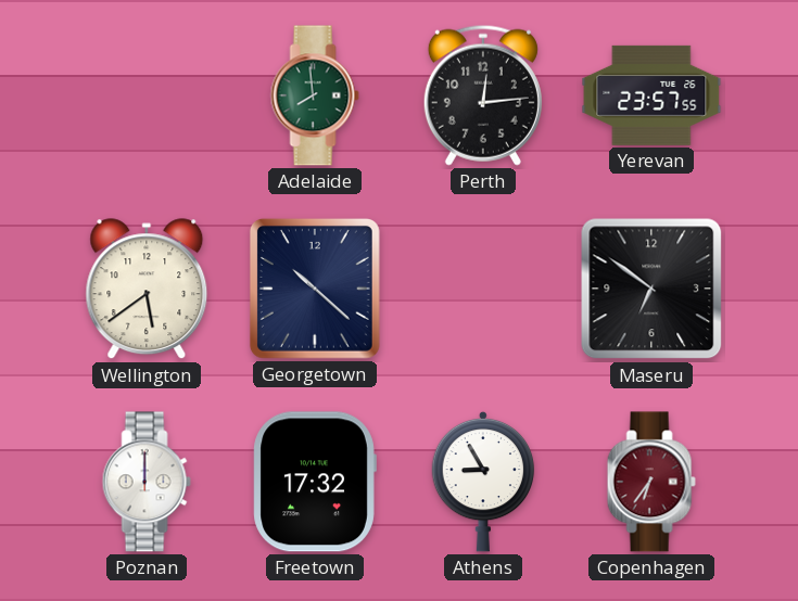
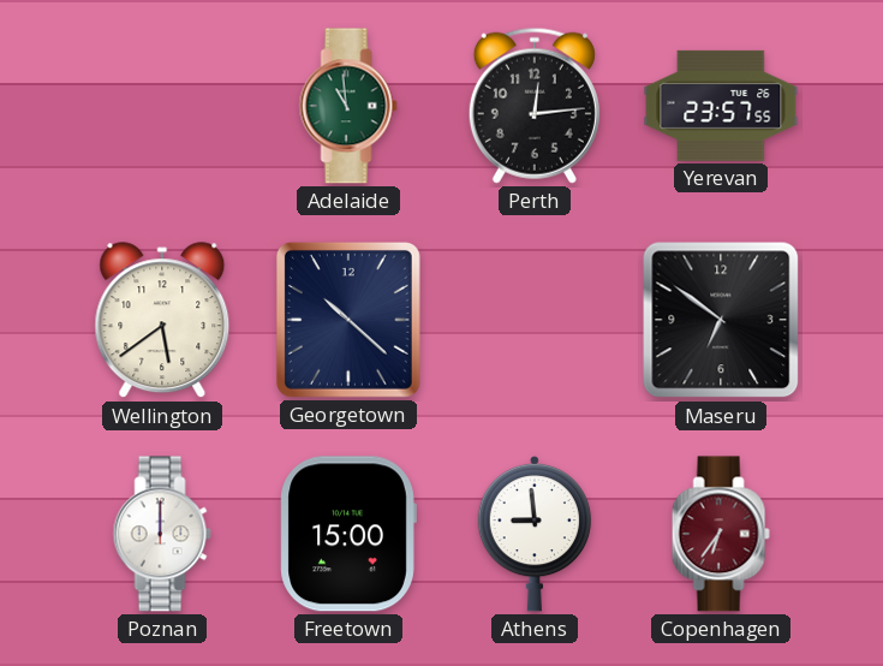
Adelaide: 7:59 -> 10:59
Freetown: 17:32 -> 15:00
Athens: 8:55 -> 8:59
